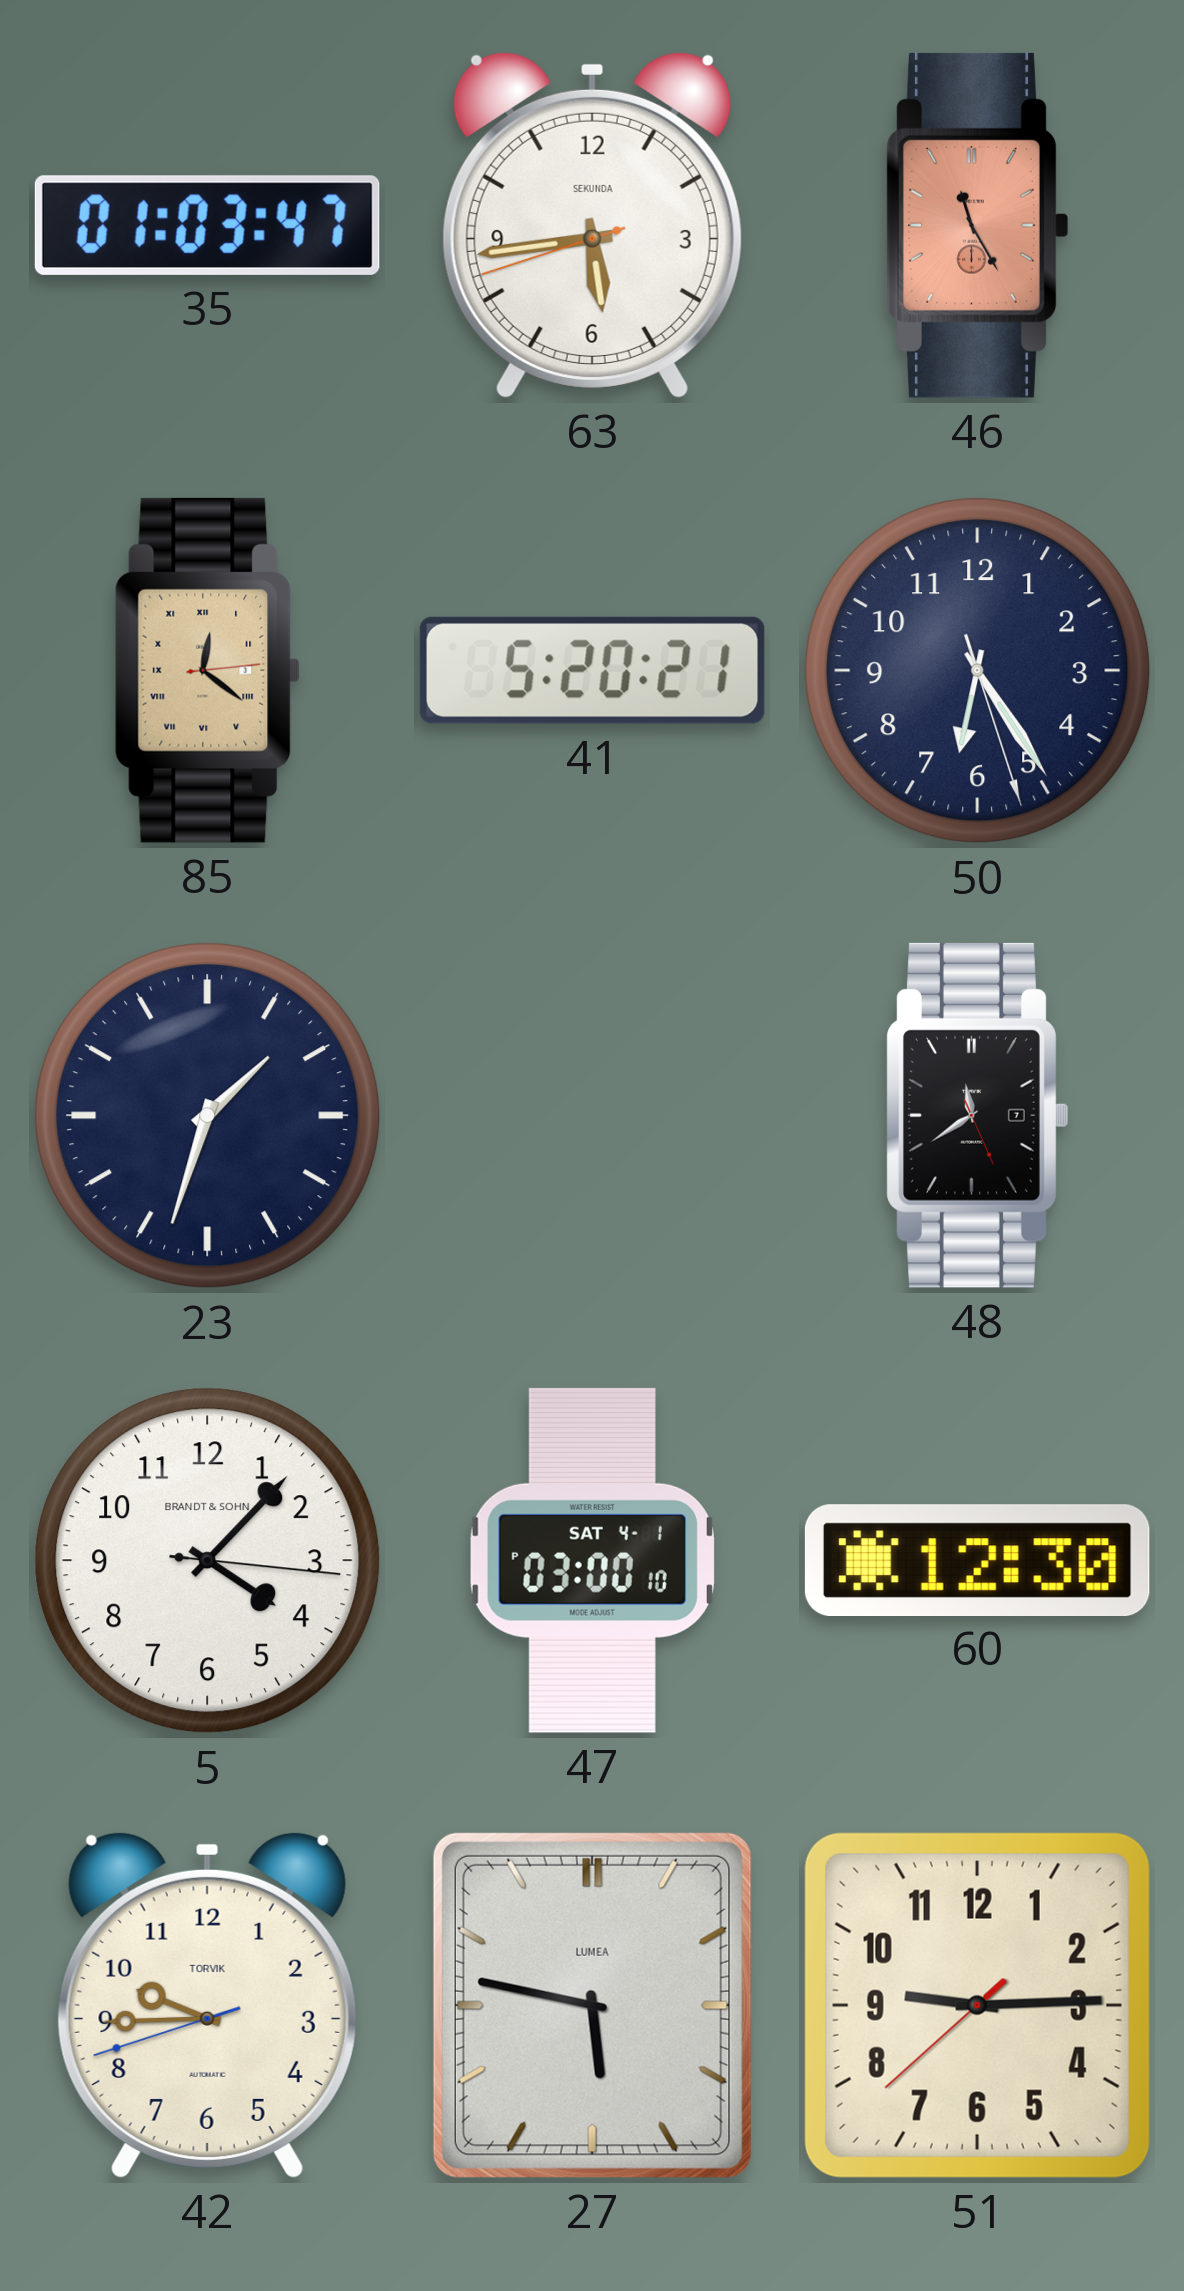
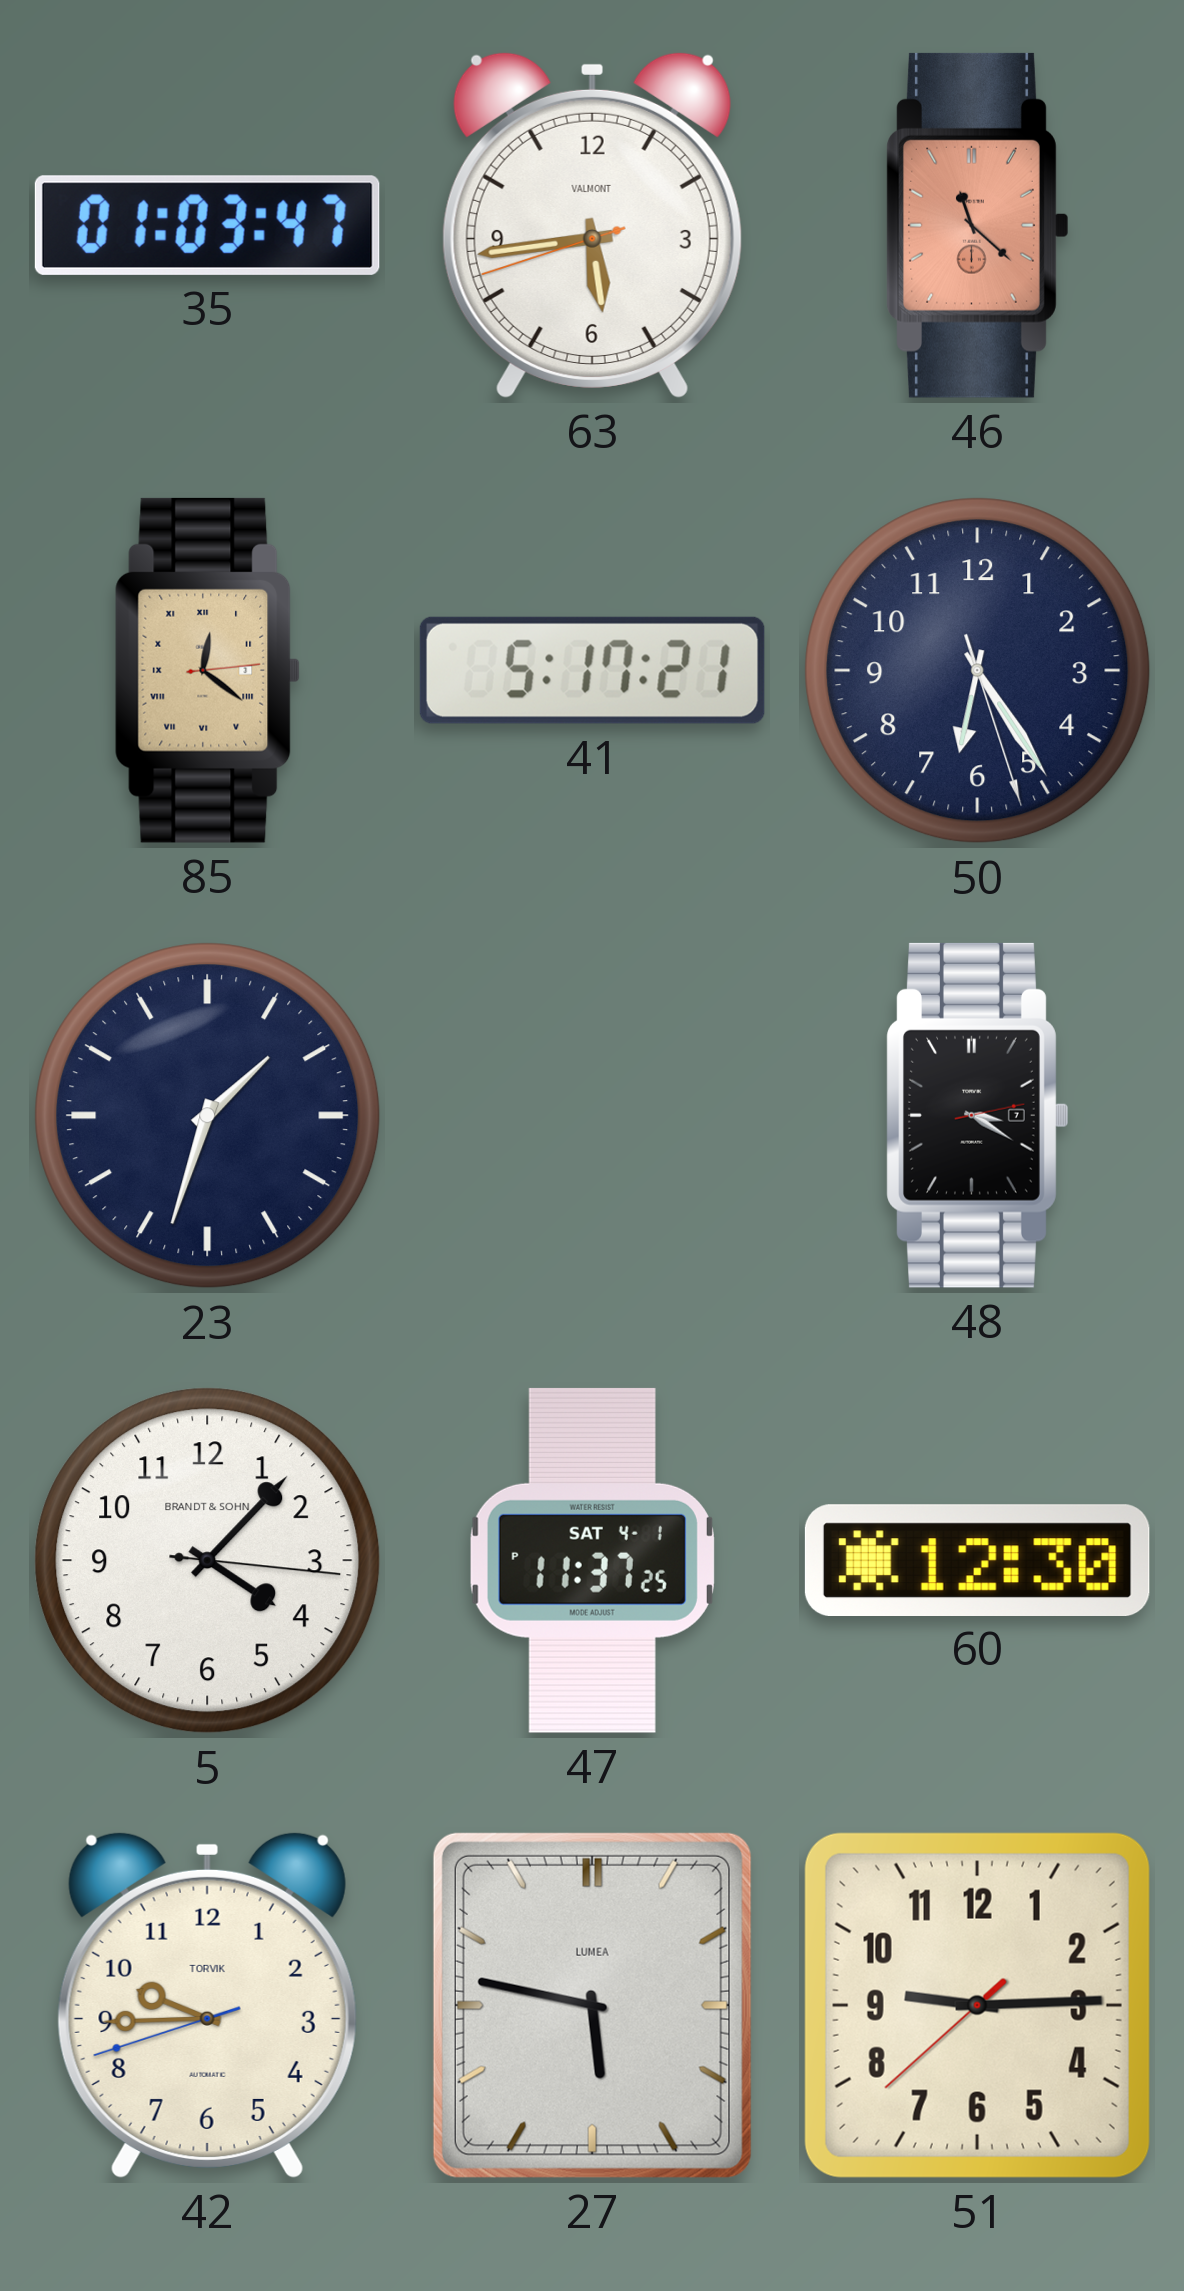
63 brand: SEKUNDA -> VALMONT
46: 11:25 -> 11:22
41: 5:20 -> 5:17
48: 11:39 -> 3:20
47: 03:00 -> 11:37
